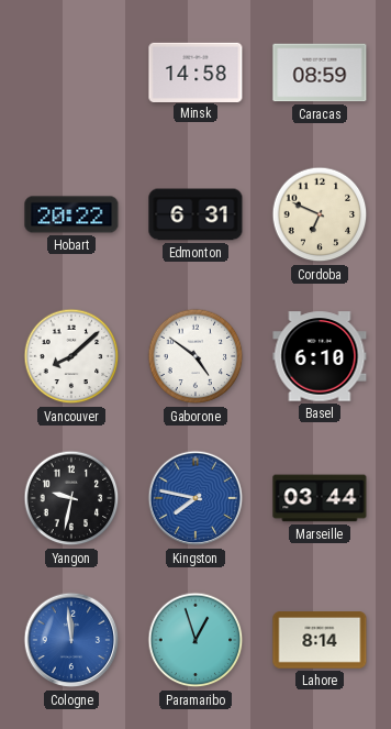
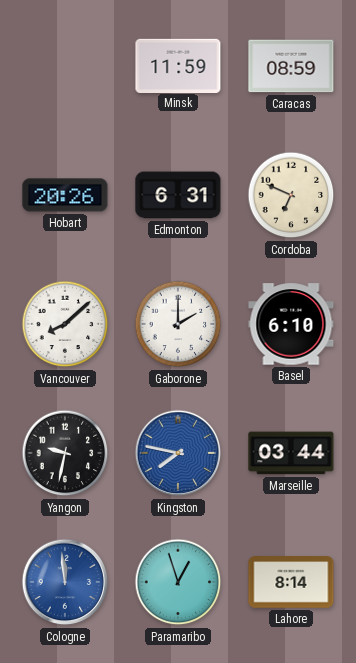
Minsk: 14:58 -> 11:59
Hobart: 20:22 -> 20:26
Gaborone: 4:51 -> 2:00
